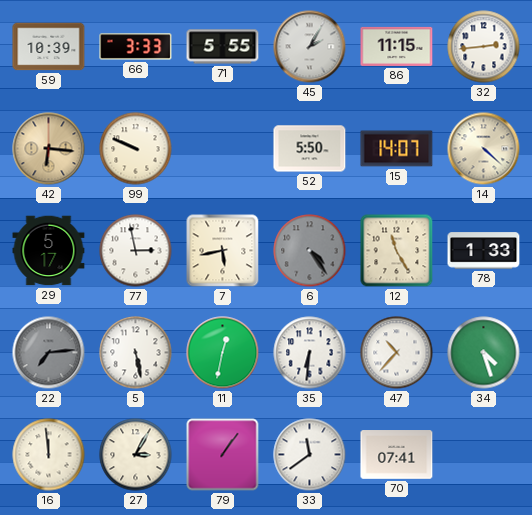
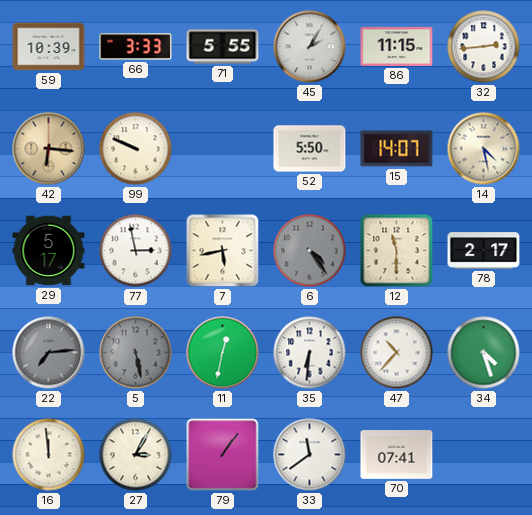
14: 4:22 -> 4:28
12: 11:25 -> 11:30
78: 1:33 -> 2:17
5 dial: white -> grey
